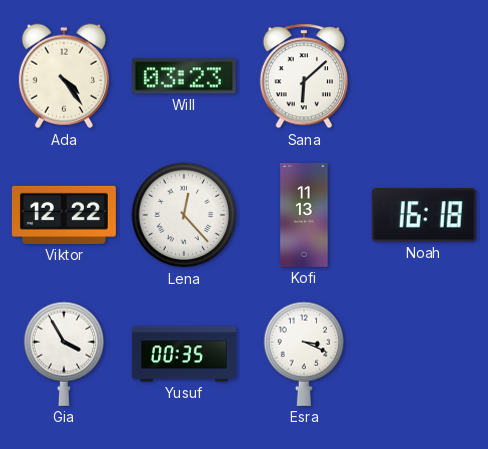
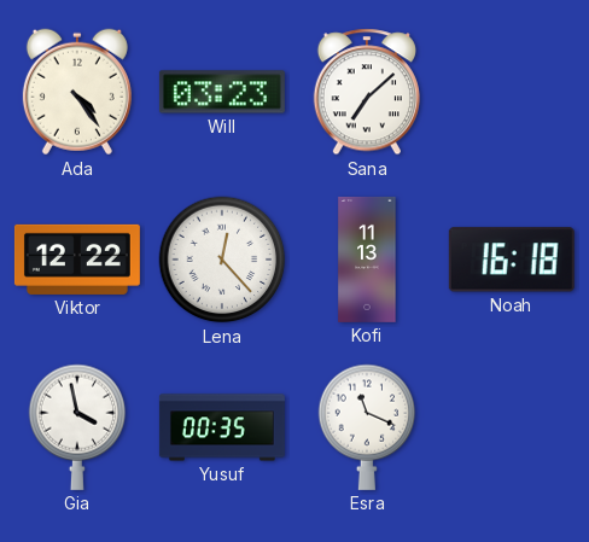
Sana: 6:08 -> 7:08
Gia: 3:55 -> 3:58
Esra: 3:19 -> 11:19
